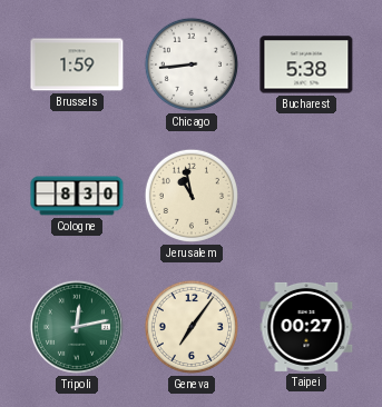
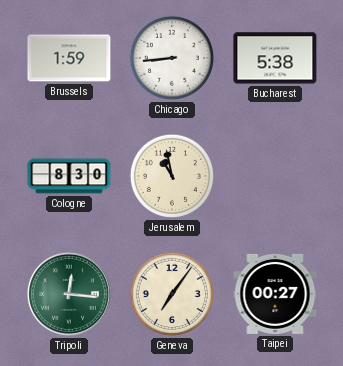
Tripoli: 12:13 -> 12:16
